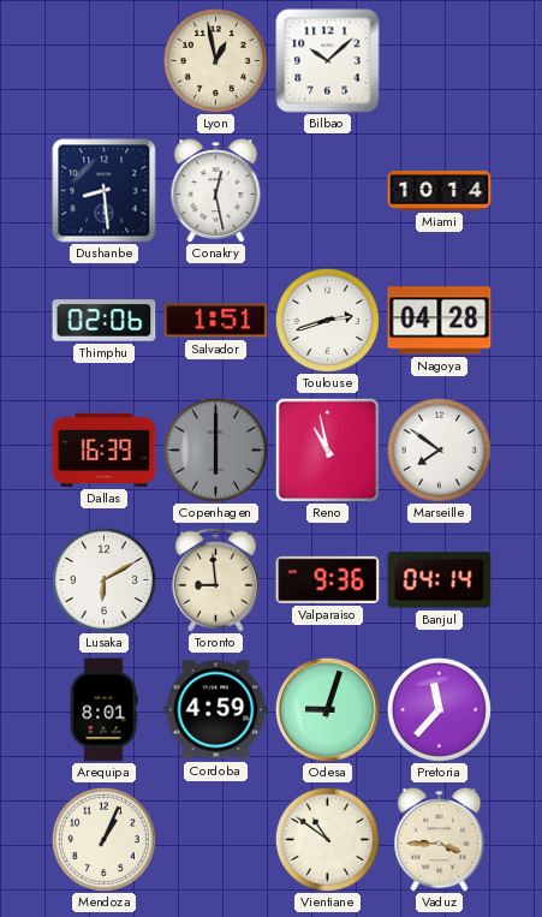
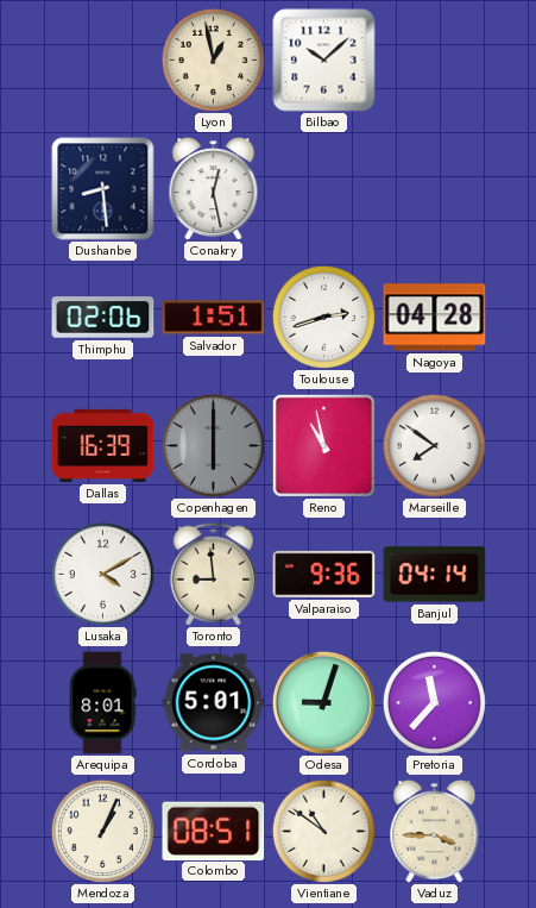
Miami: 10:14 -> none
Lusaka: 6:10 -> 4:10
Cordoba: 4:59 -> 5:01
Colombo: none -> 08:51
